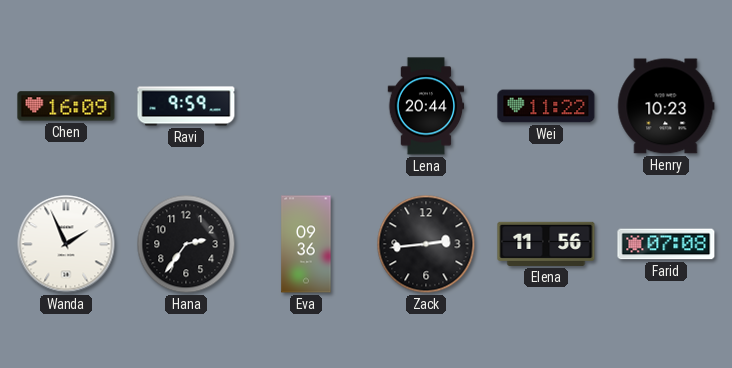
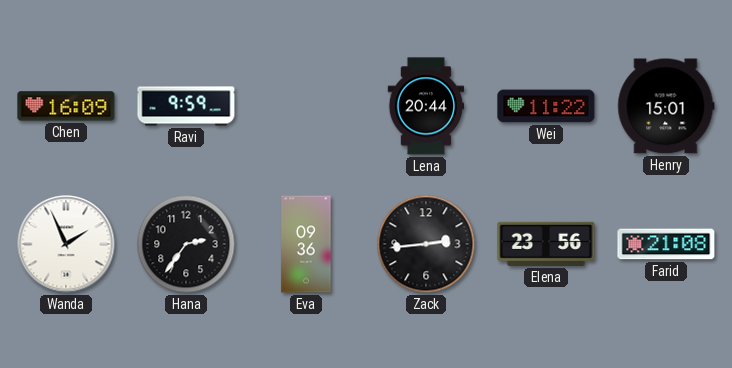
Henry: 10:23 -> 15:01
Elena: 11:56 -> 23:56
Farid: 07:08 -> 21:08
